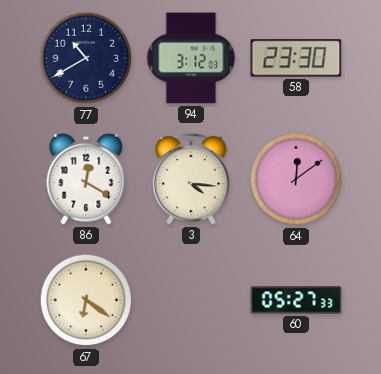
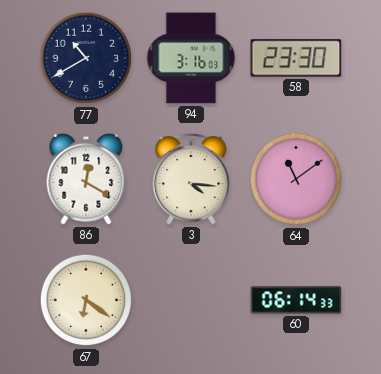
94: 3:12 -> 3:16
64: 12:09 -> 11:09
60: 05:27 -> 06:14
